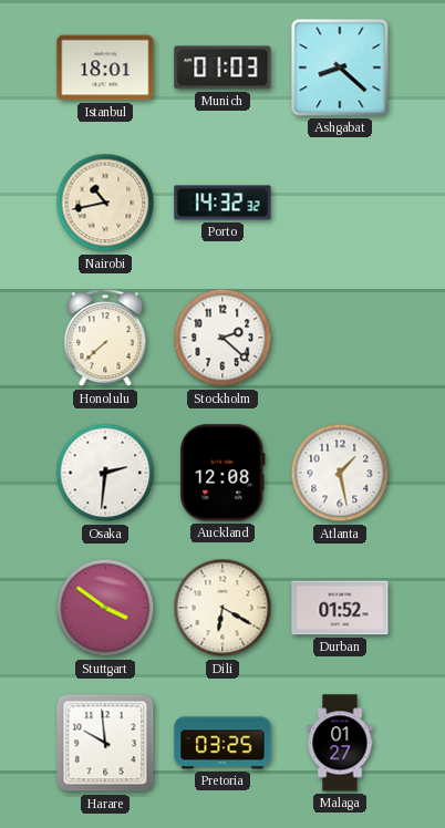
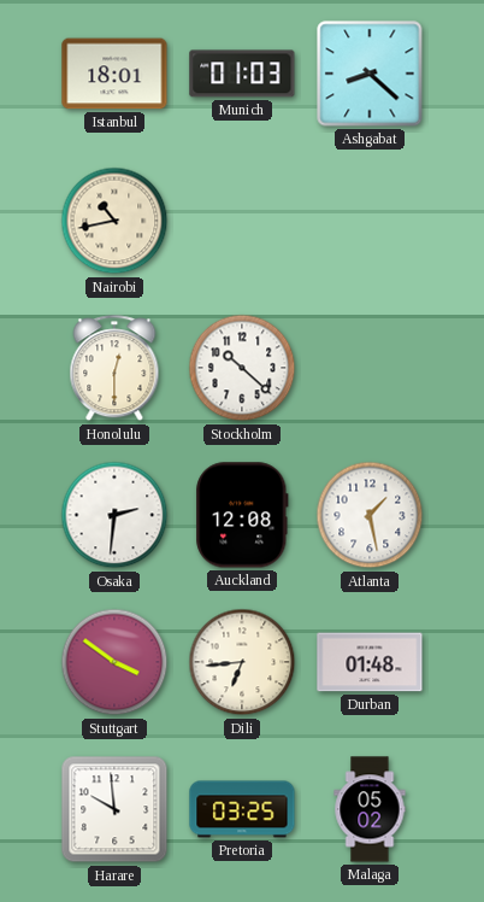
Porto: 14:32 -> none
Honolulu: 7:38 -> 12:30
Stockholm: 2:22 -> 10:22
Dili: 6:20 -> 6:44
Durban: 01:52 -> 01:48
Malaga: 01:27 -> 05:02
